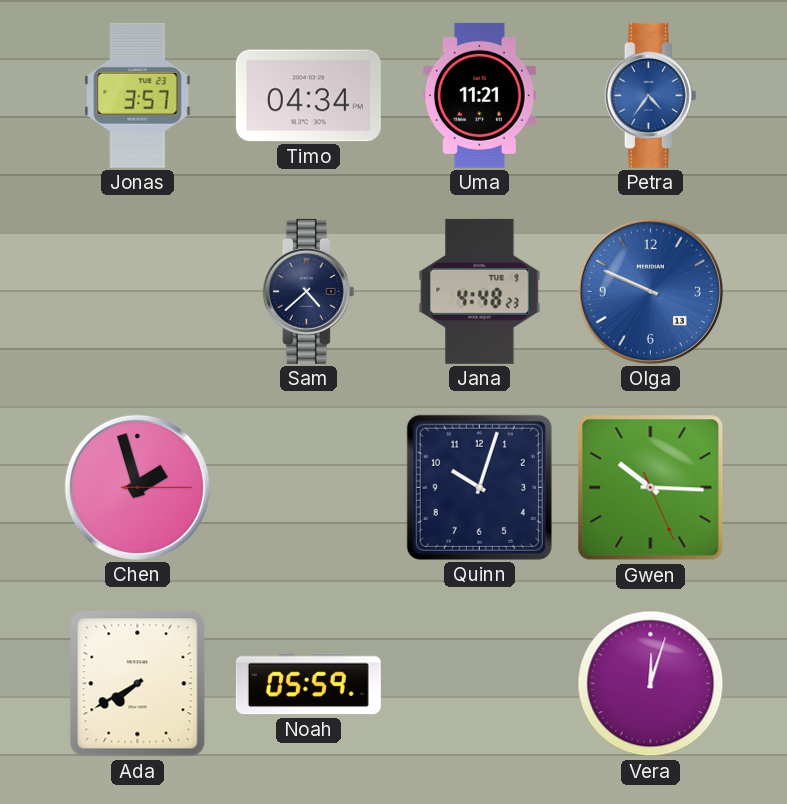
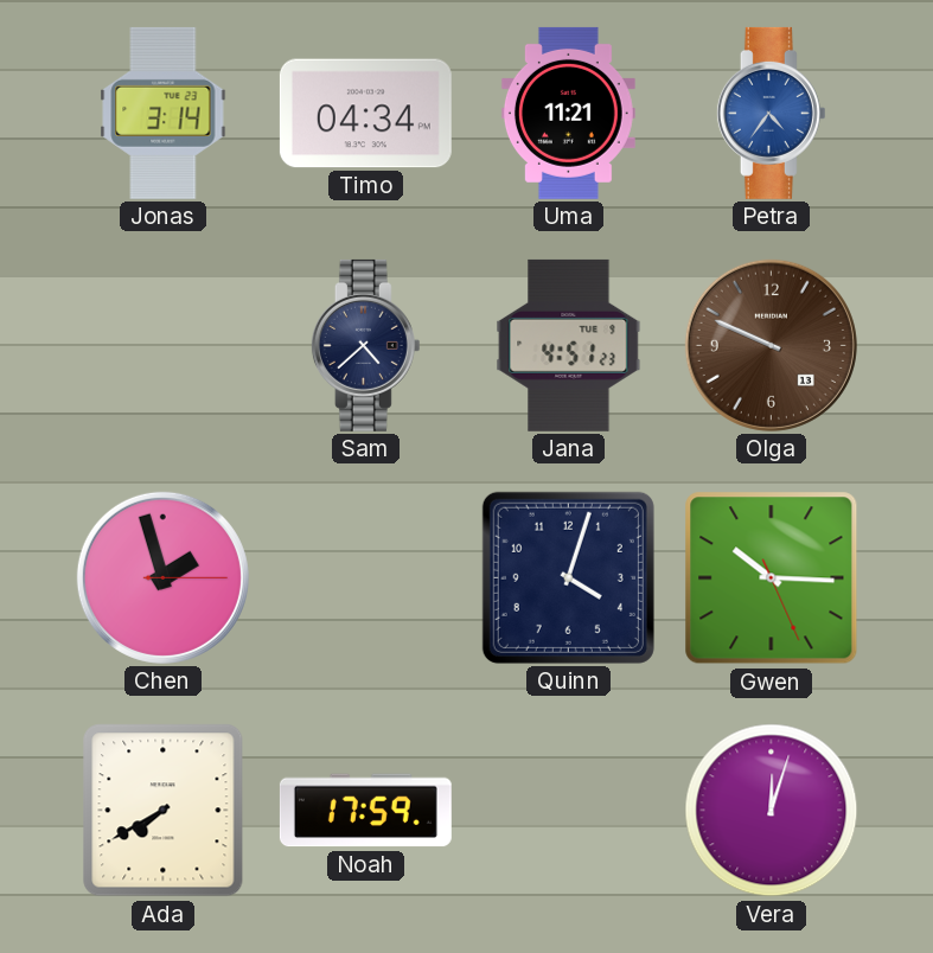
Jonas: 3:57 -> 3:14
Jana: 4:48 -> 4:51
Olga dial: blue -> brown
Quinn: 10:03 -> 4:03
Noah: 05:59 -> 17:59
